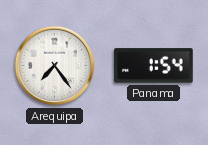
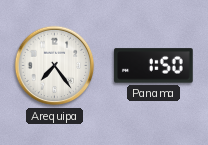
Panama: 1:54 -> 1:50
